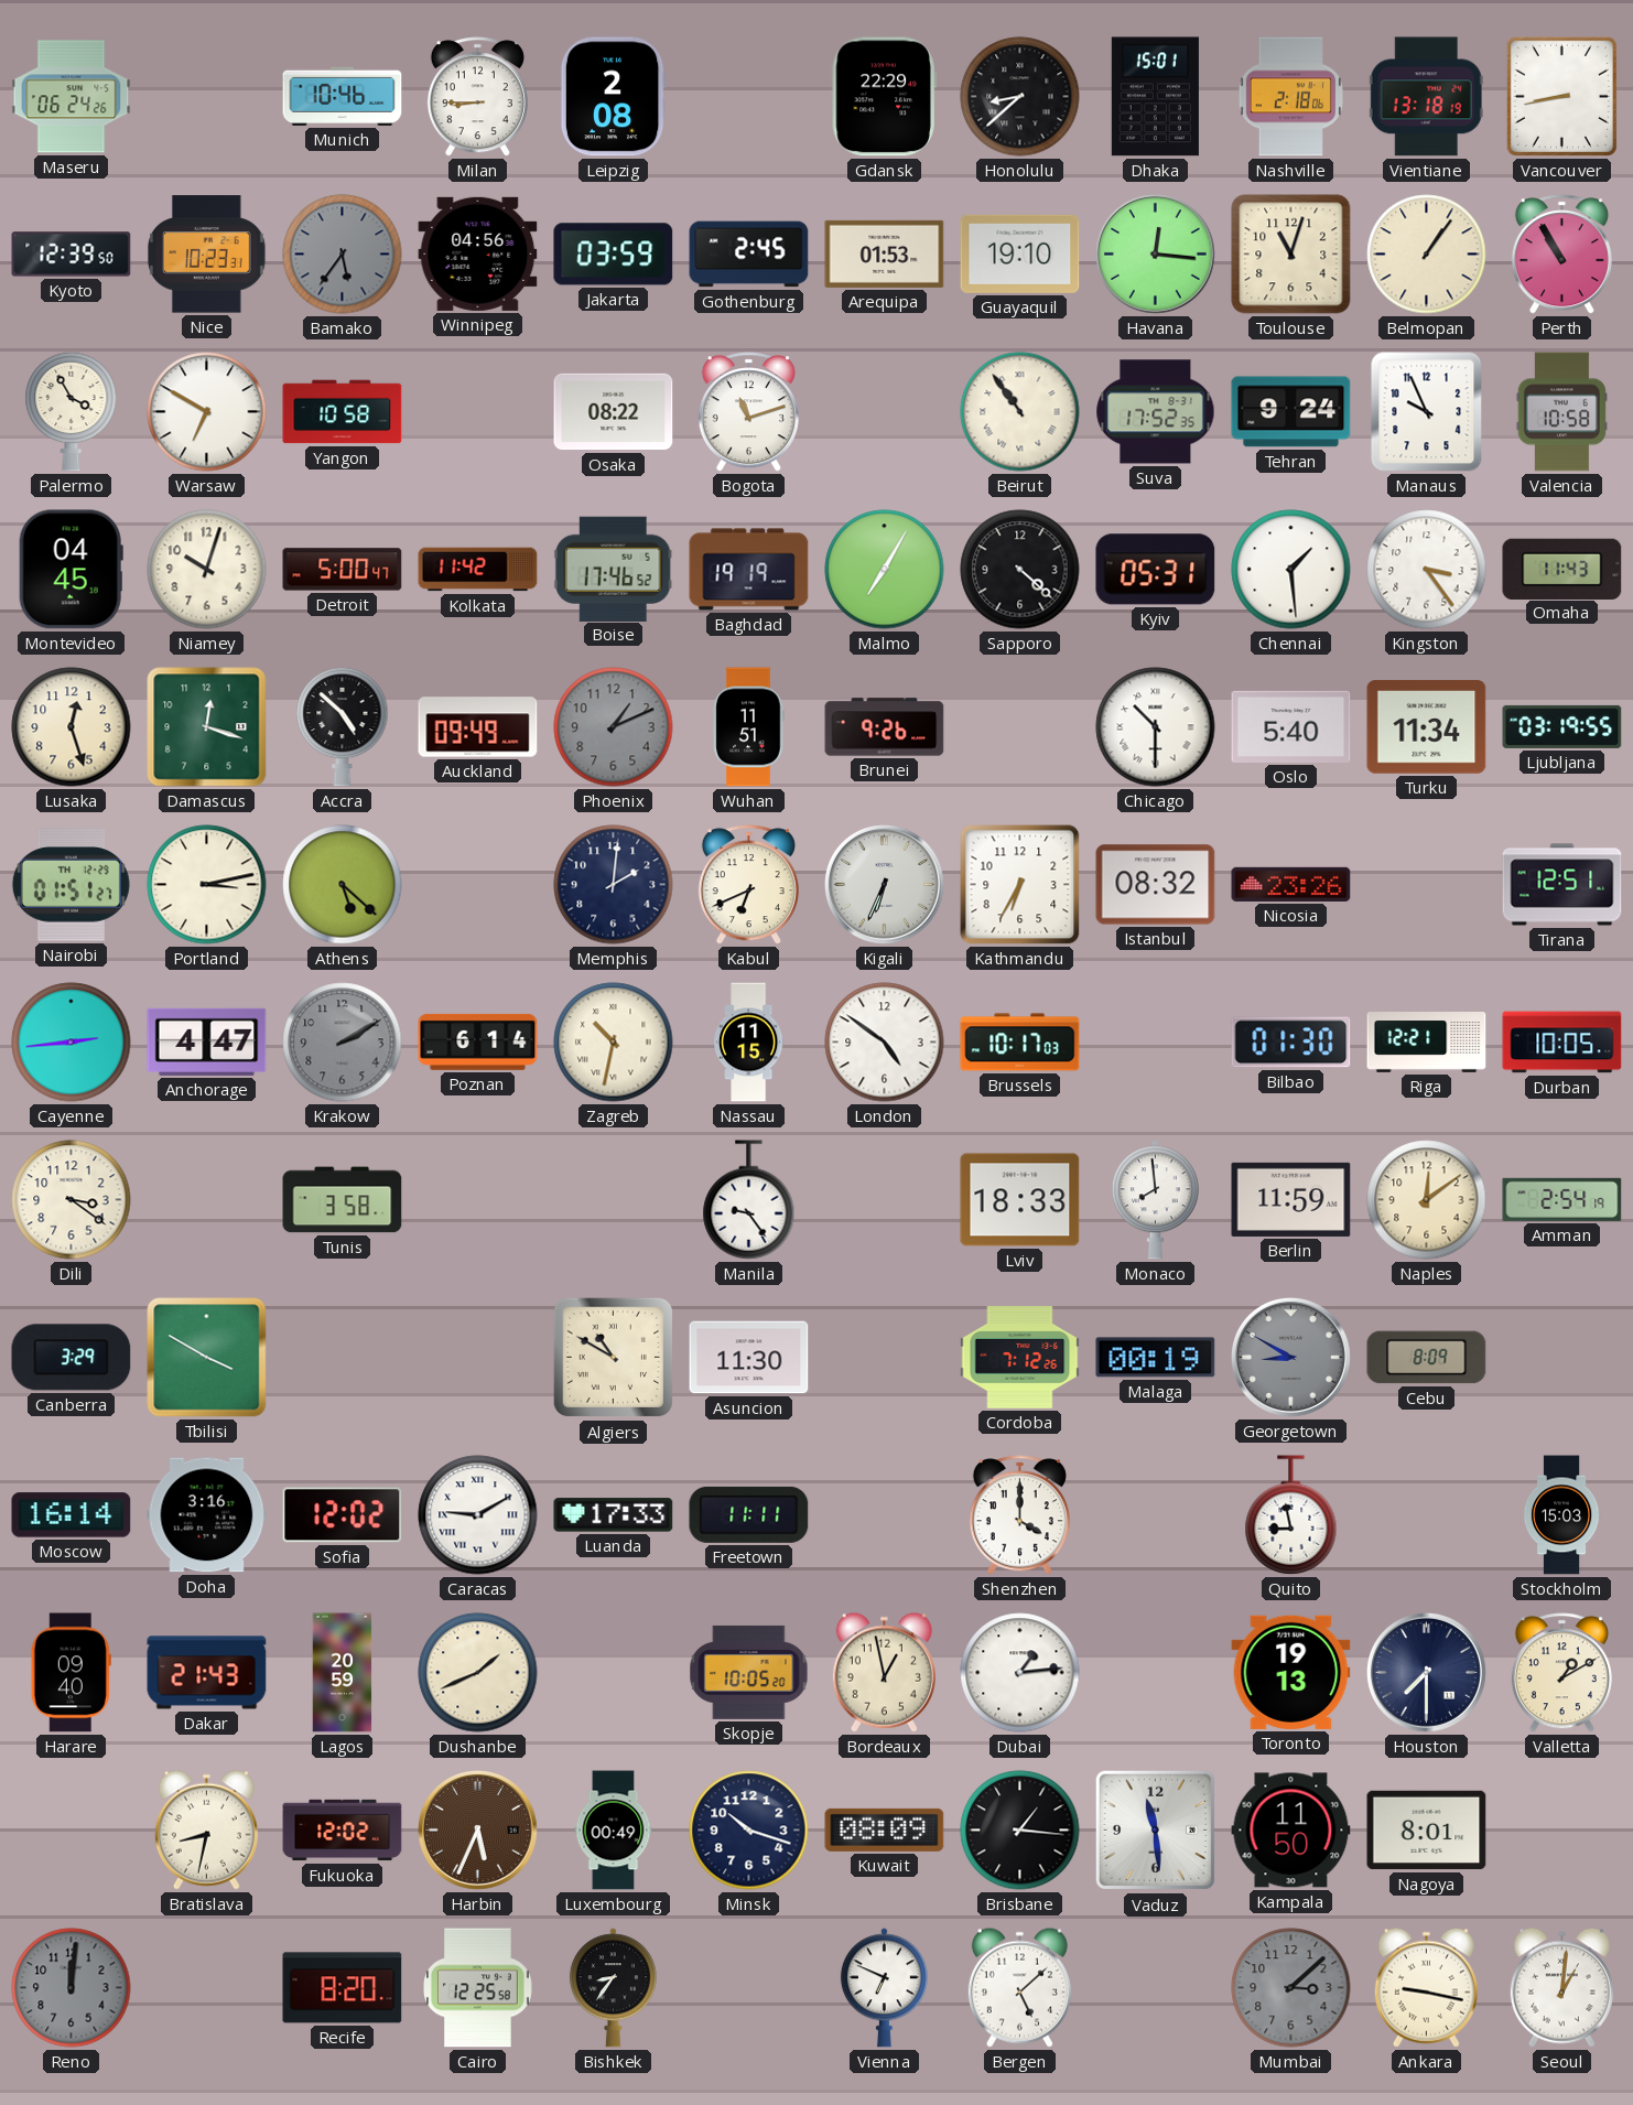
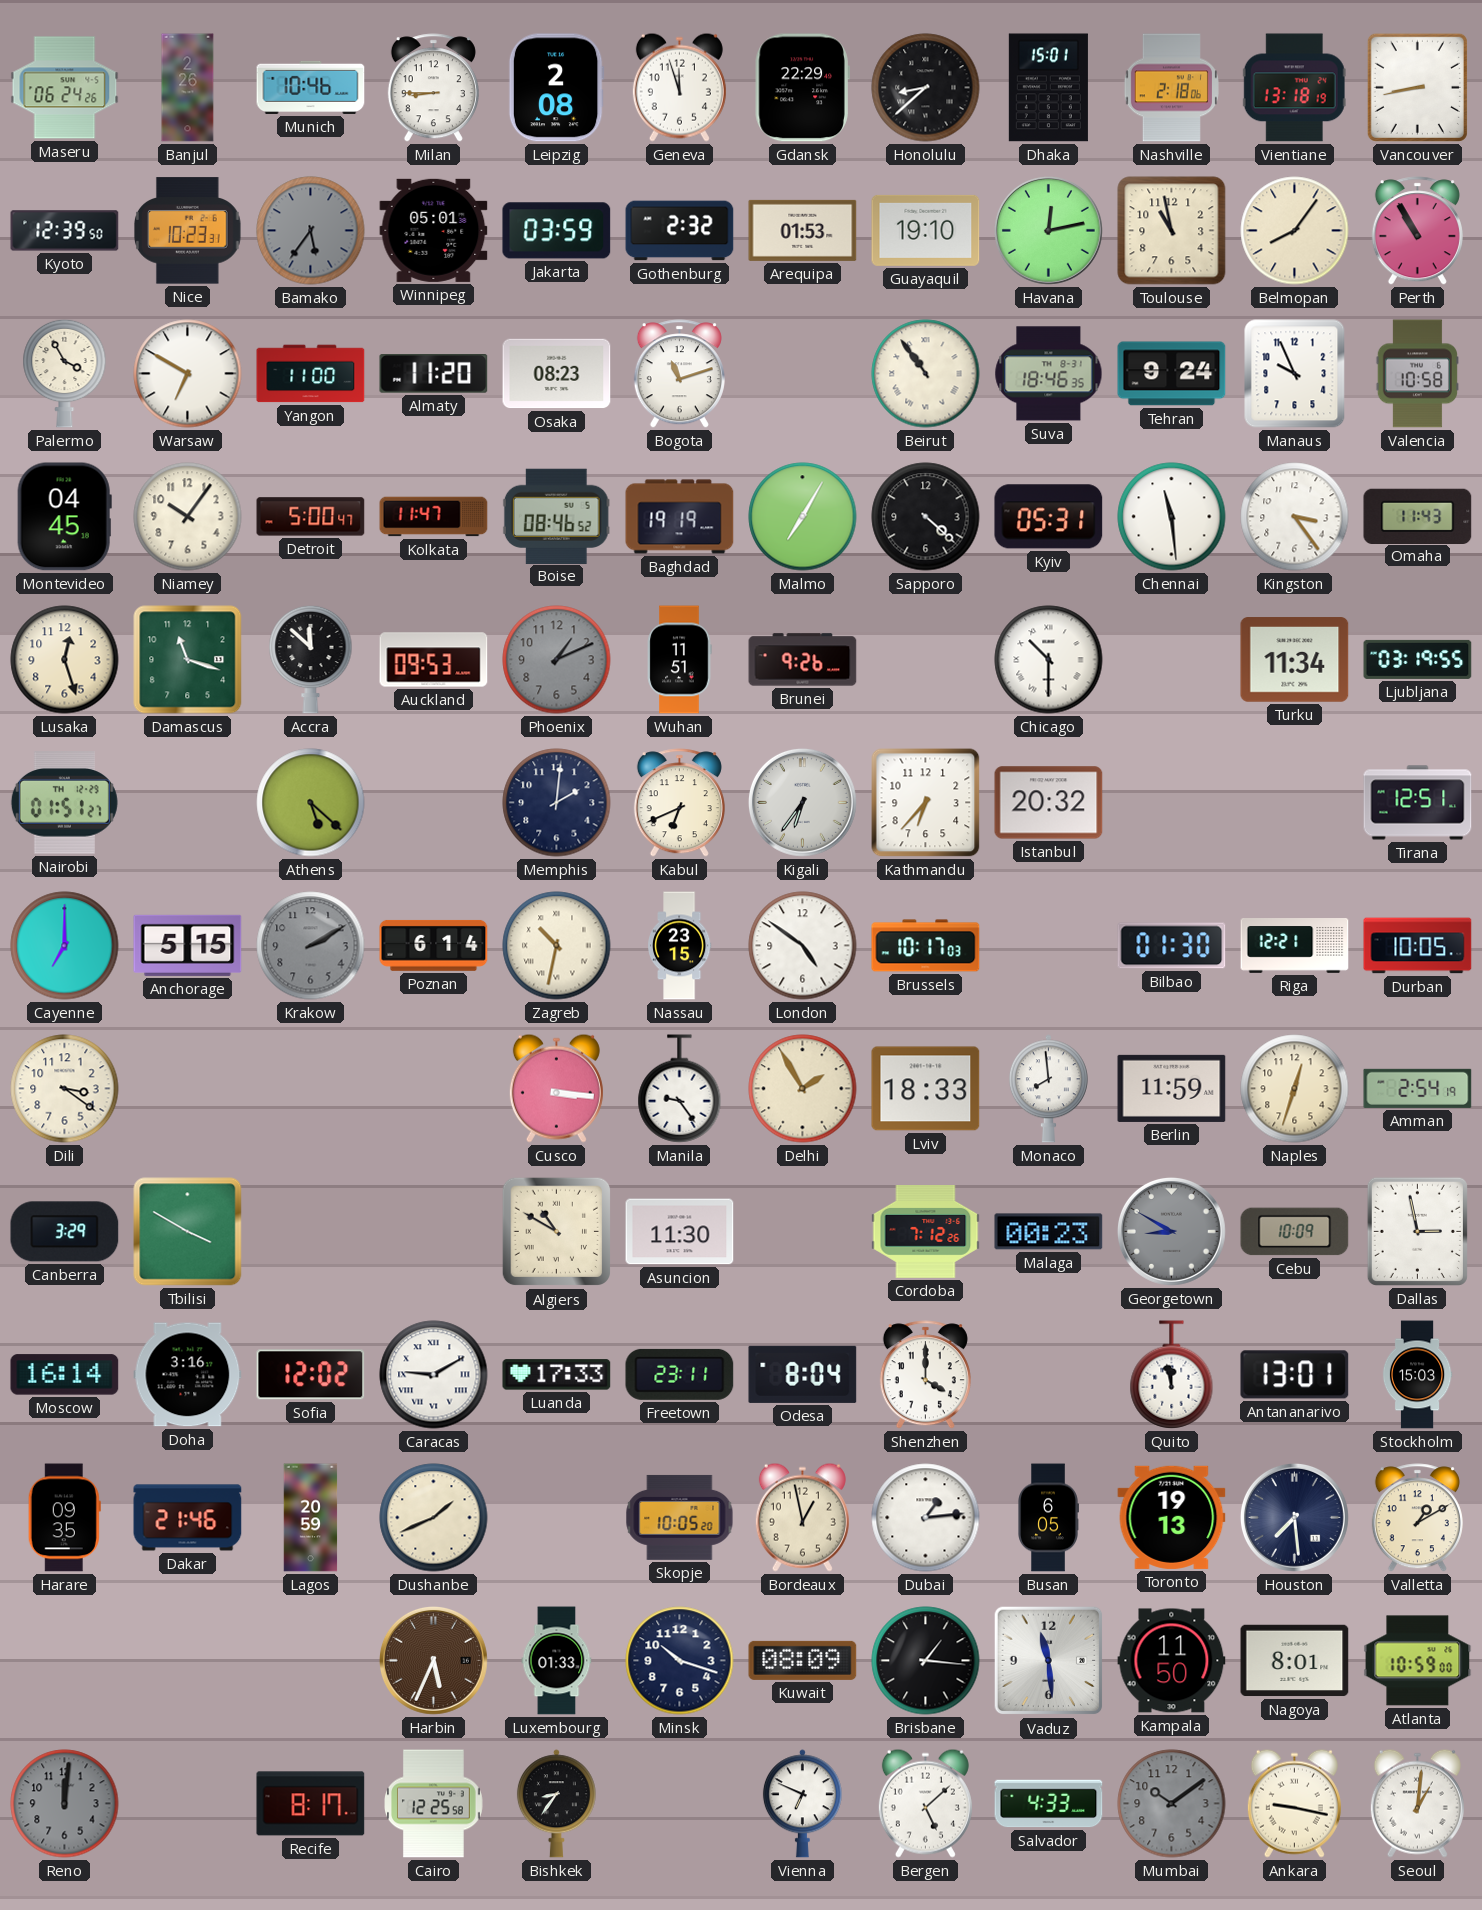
Banjul: none -> 2:26
Geneva: none -> 11:57
Winnipeg: 04:56 -> 05:01
Gothenburg: 2:45 -> 2:32
Havana: 12:16 -> 12:13
Toulouse: 11:03 -> 10:58
Belmopan: 1:06 -> 8:06
Yangon: 10:58 -> 11:00
Almaty: none -> 11:20
Osaka: 08:22 -> 08:23
Suva: 17:52 -> 18:46
Niamey: 10:03 -> 10:06
Kolkata: 11:42 -> 11:47
Boise: 17:46 -> 08:46
Chennai: 1:29 -> 11:29
Damascus: 12:18 -> 11:18
Accra: 4:52 -> 11:52
Auckland: 09:49 -> 09:53
Oslo: 5:40 -> none
Portland: 3:13 -> none
Kigali: 6:34 -> 6:36
Kathmandu: 6:35 -> 6:37
Istanbul: 08:32 -> 20:32
Nicosia: 23:26 -> none
Cayenne: 2:44 -> 7:00
Anchorage: 4:47 -> 5:15
Nassau: 11:15 -> 23:15
Tunis: 3:58 -> none
Cusco: none -> 3:16
Delhi: none -> 1:55
Naples: 12:09 -> 12:33
Malaga: 00:19 -> 00:23
Cebu: 8:09 -> 10:09
Dallas: none -> 2:58
Freetown: 11:11 -> 23:11
Odesa: none -> 8:04
Quito: 8:58 -> 11:58
Antananarivo: none -> 13:01
Harare: 09:40 -> 09:35
Dakar: 21:43 -> 21:46
Busan: none -> 6:05
Houston: 7:30 -> 7:29
Bratislava: 8:32 -> none
Fukuoka: 12:02 -> none
Luxembourg: 00:49 -> 01:33
Atlanta: none -> 10:59
Recife: 8:20 -> 8:17
Salvador: none -> 4:33
Mumbai: 3:08 -> 10:09
